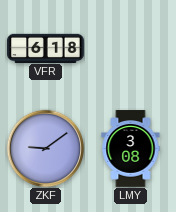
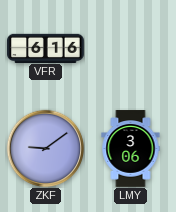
VFR: 6:18 -> 6:16
LMY: 3:08 -> 3:06
